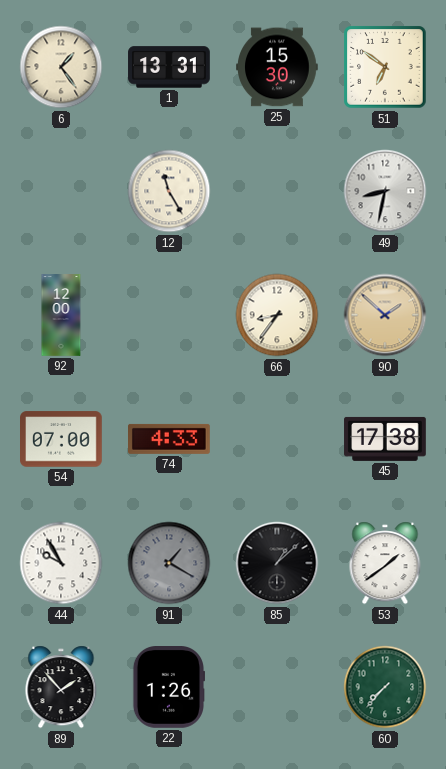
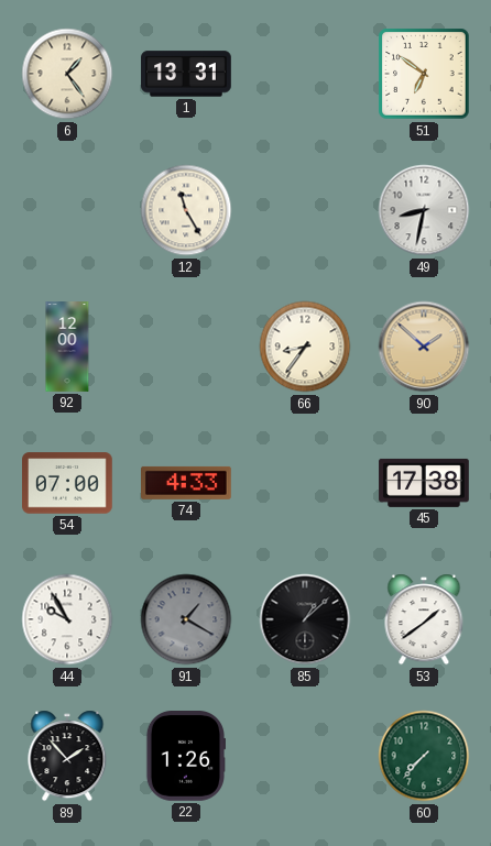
25: 15:30 -> none
